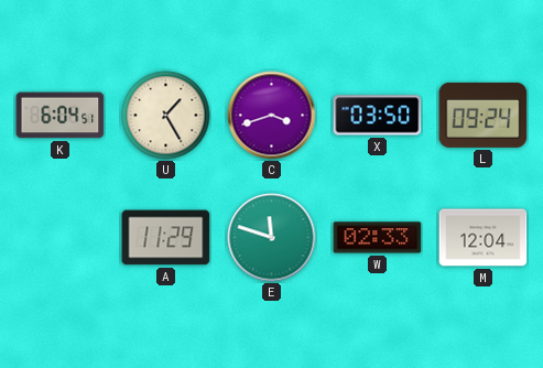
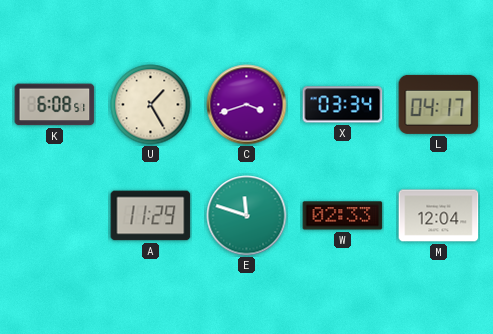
K: 6:04 -> 6:08
X: 03:50 -> 03:34
L: 09:24 -> 04:17
